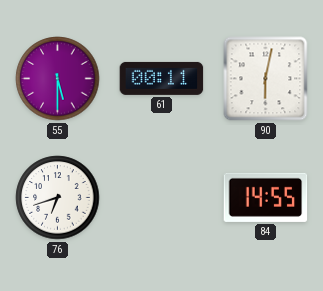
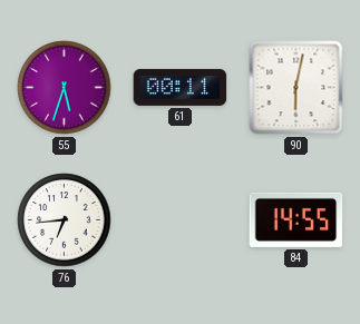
55: 5:30 -> 5:33
76: 6:42 -> 6:44
